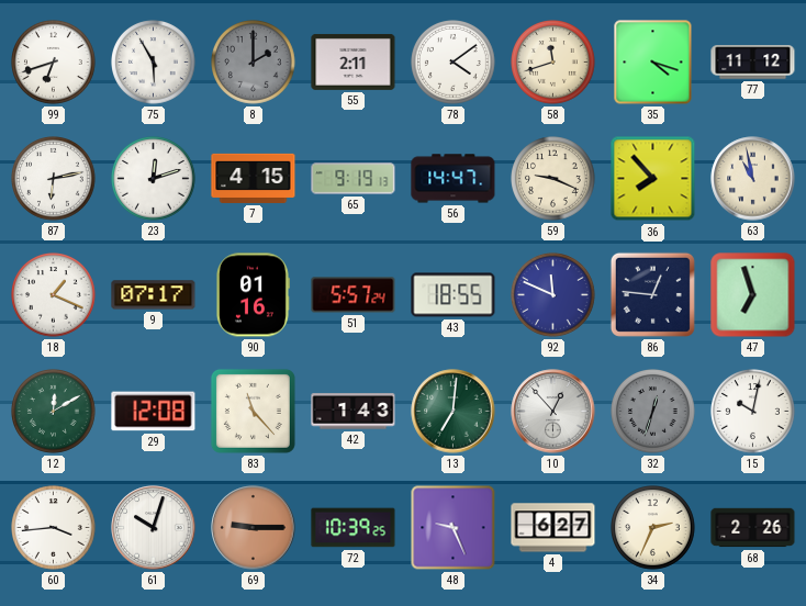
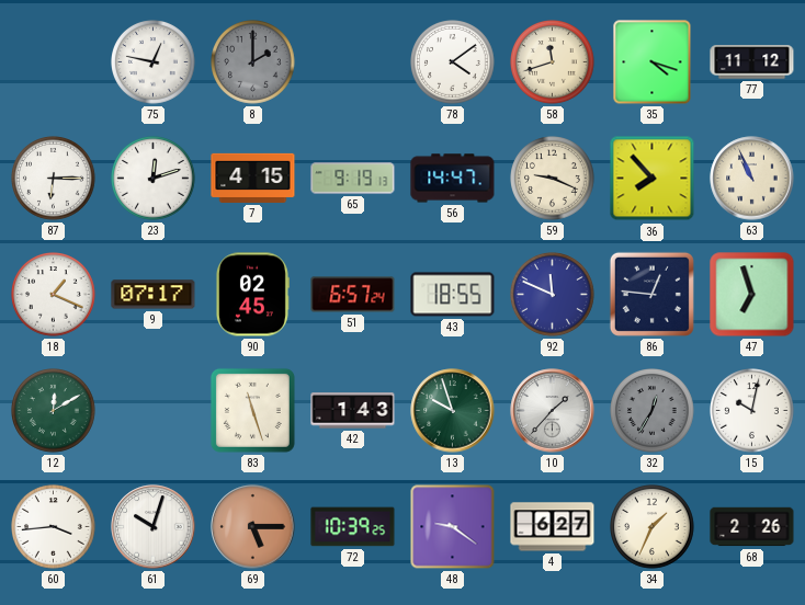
99: 6:42 -> none
75: 5:55 -> 12:47
55: 2:11 -> none
87: 6:13 -> 6:15
63: 10:58 -> 10:56
90: 01:16 -> 02:45
51: 5:57 -> 6:57
29: 12:08 -> none
83: 11:23 -> 11:27
13: 7:01 -> 9:57
10: 12:53 -> 1:37
32: 12:33 -> 12:35
69: 9:15 -> 5:15
48: 9:26 -> 9:21
34: 2:34 -> 1:34
